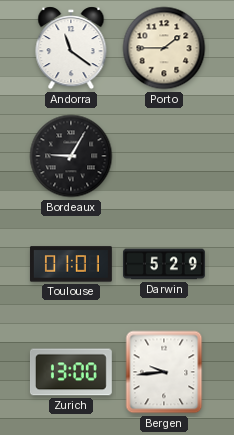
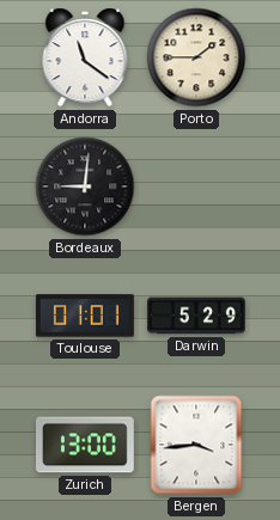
Bordeaux: 9:05 -> 9:01
Bergen: 9:44 -> 3:44
